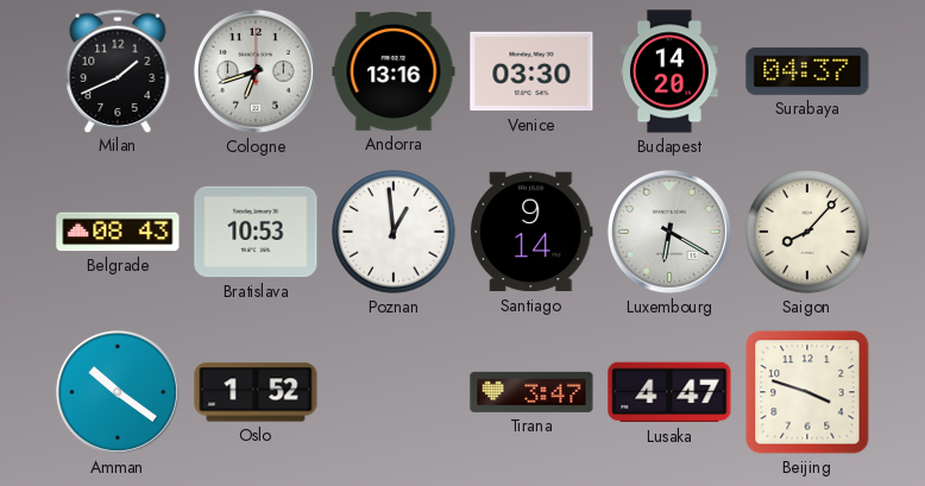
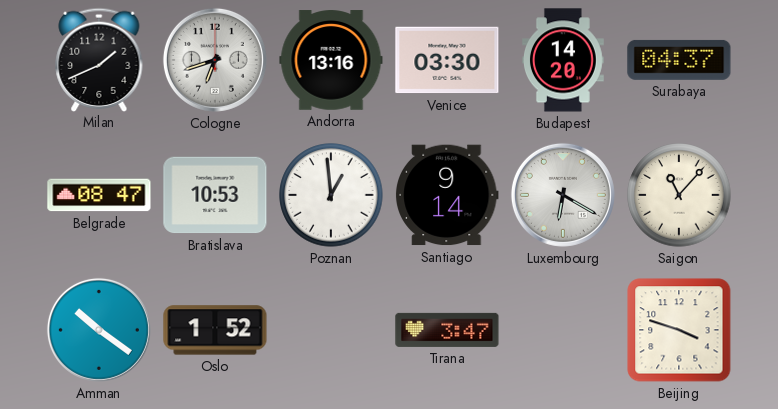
Belgrade: 08:43 -> 08:47
Saigon: 8:07 -> 11:07
Lusaka: 4:47 -> none
